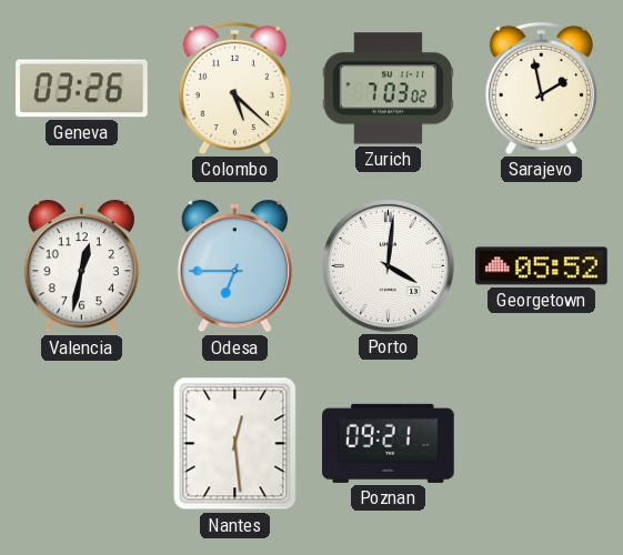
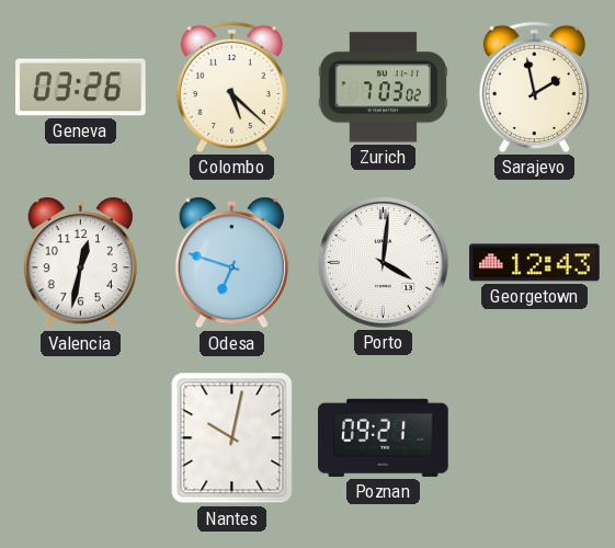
Odesa: 6:45 -> 6:48
Georgetown: 05:52 -> 12:43
Nantes: 12:29 -> 10:02
